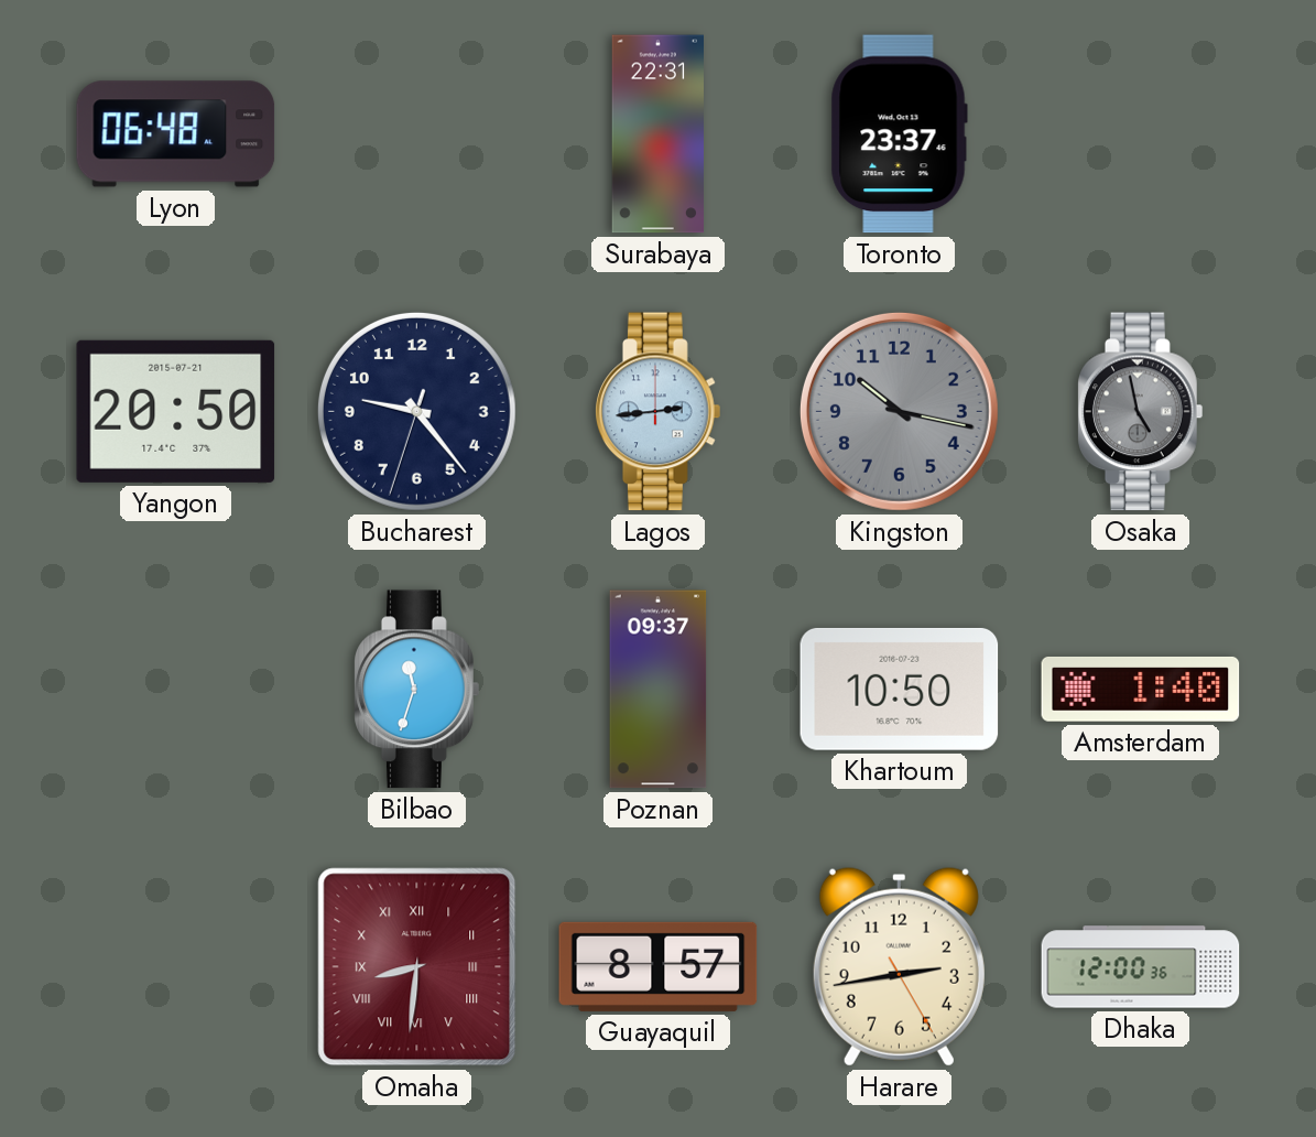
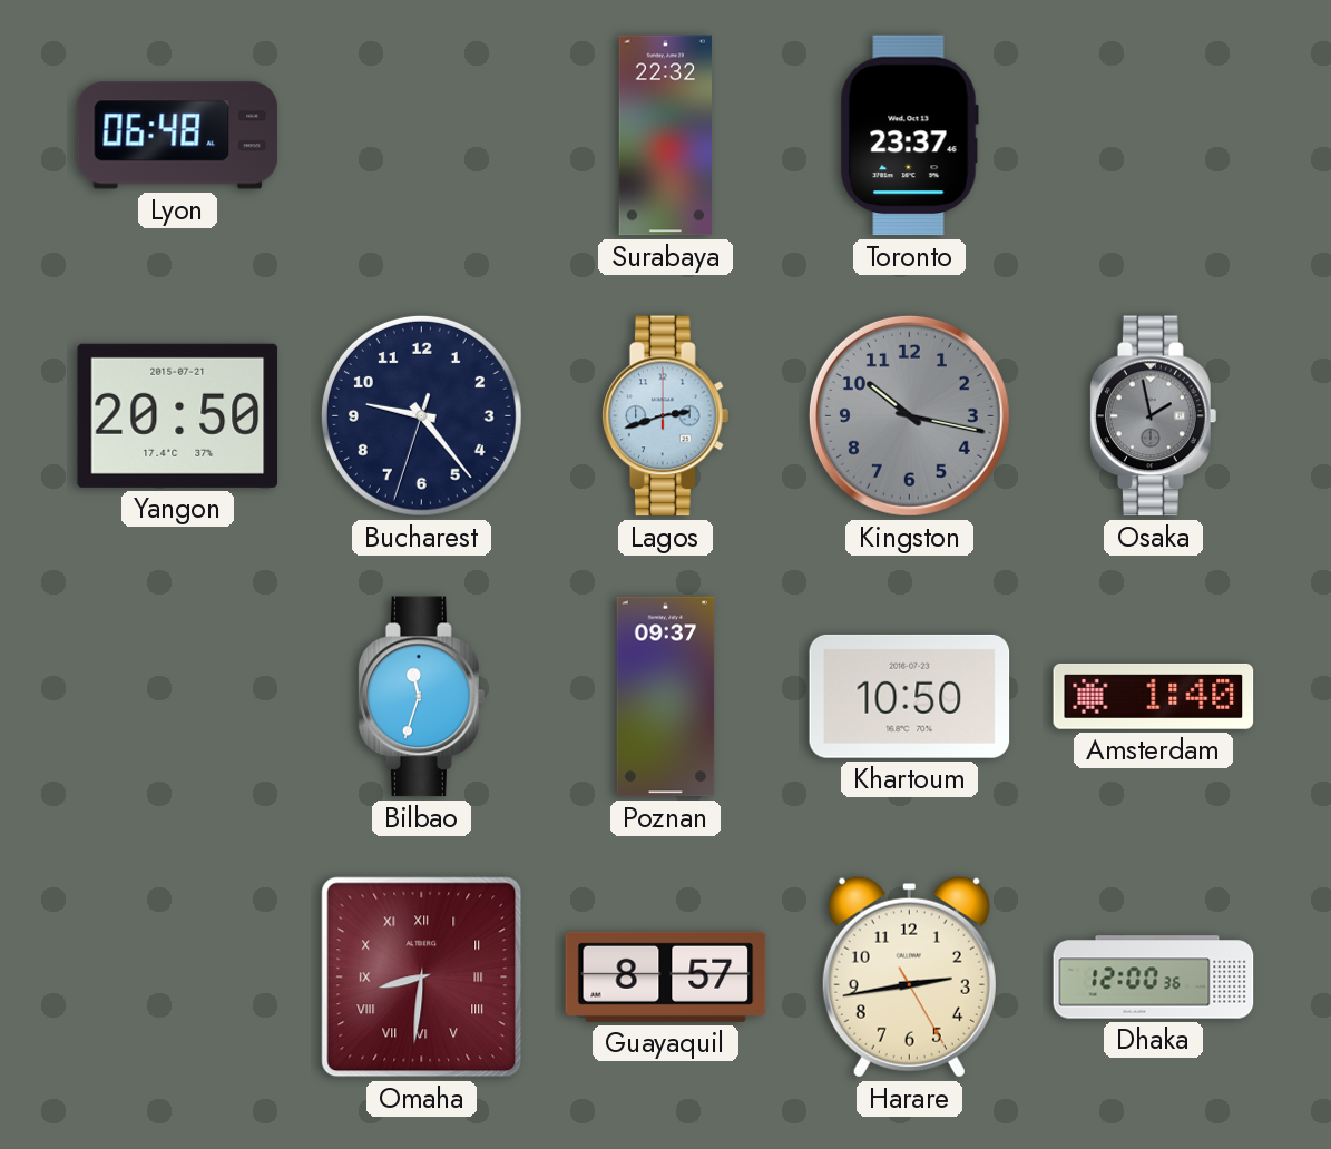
Surabaya: 22:31 -> 22:32
Lagos: 2:44 -> 2:42
Osaka: 4:58 -> 1:58
